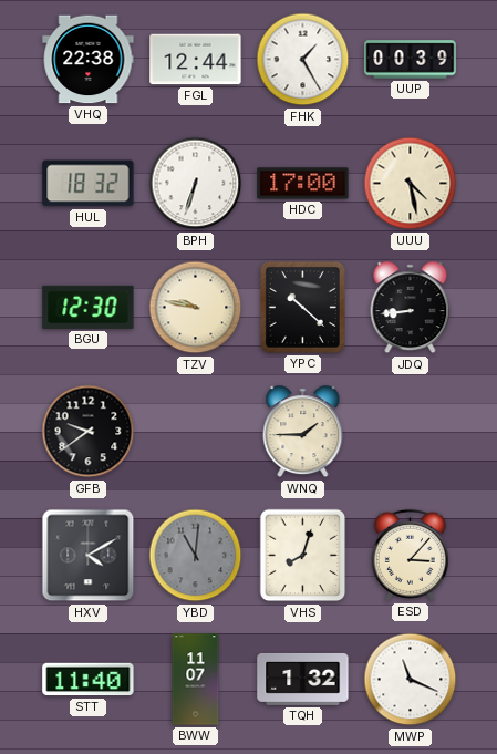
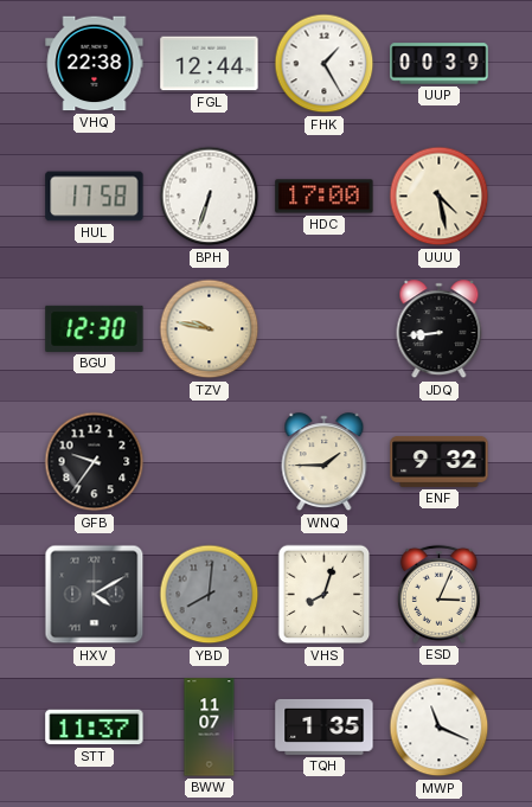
HUL: 18:32 -> 17:58
YPC: 10:22 -> none
GFB: 9:39 -> 9:36
ENF: none -> 9:32
YBD: 11:01 -> 8:01
ESD: 3:07 -> 3:04
STT: 11:40 -> 11:37
TQH: 1:32 -> 1:35
